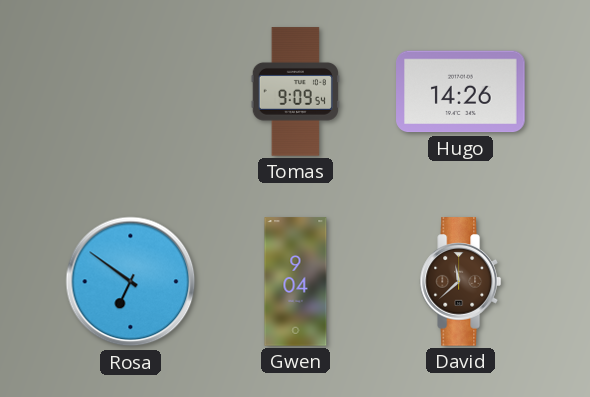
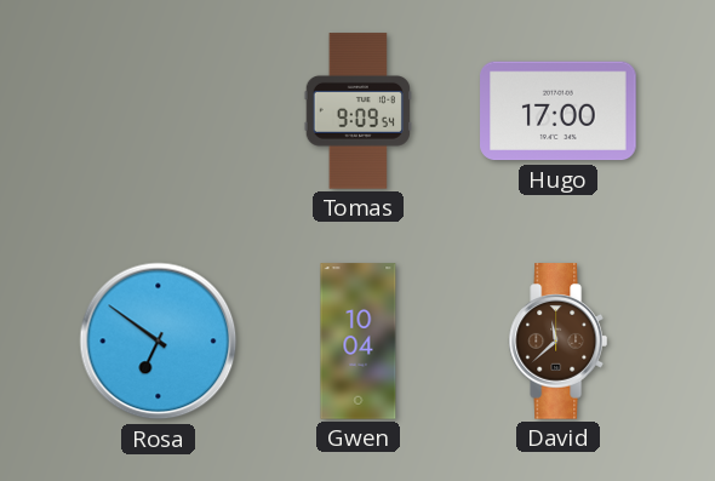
Hugo: 14:26 -> 17:00
Gwen: 9:04 -> 10:04
